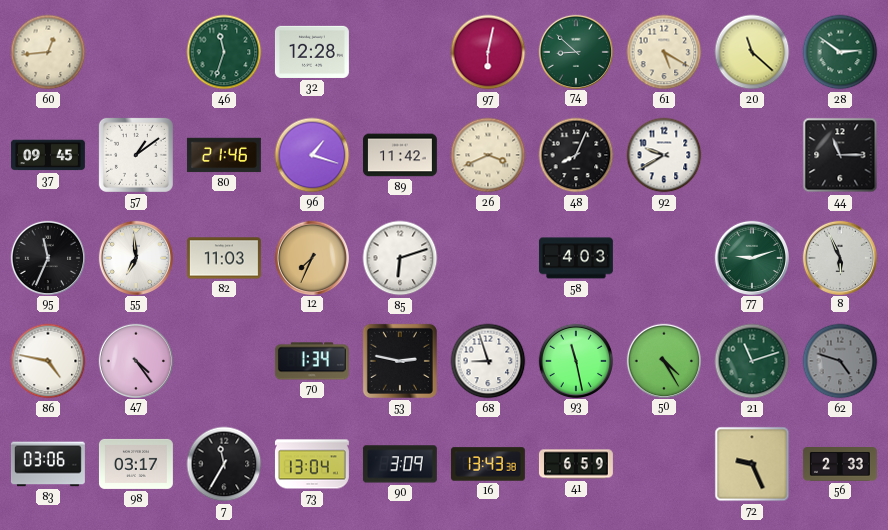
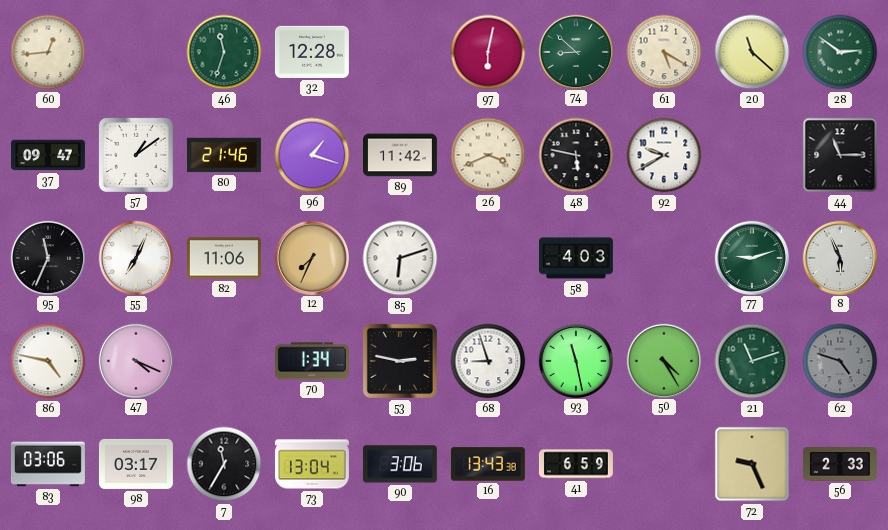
37: 09:45 -> 09:47
48: 8:04 -> 5:47
55: 6:59 -> 7:04
82: 11:03 -> 11:06
47: 4:24 -> 4:19
90: 3:09 -> 3:06
